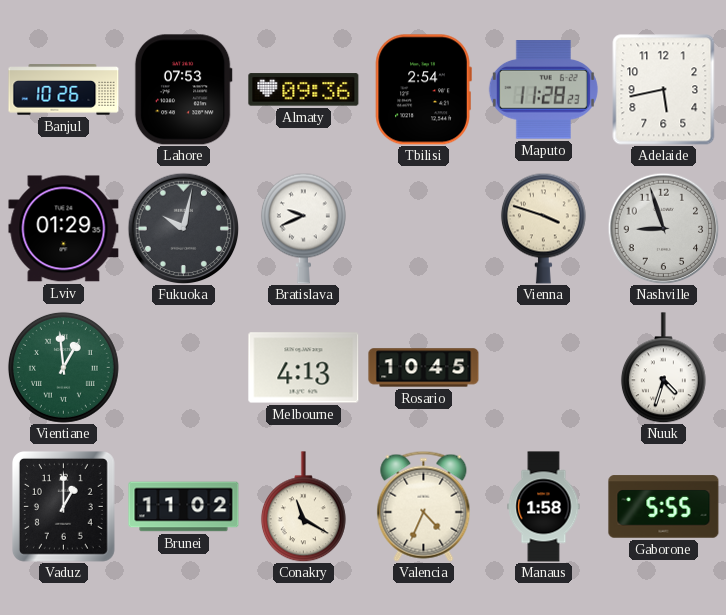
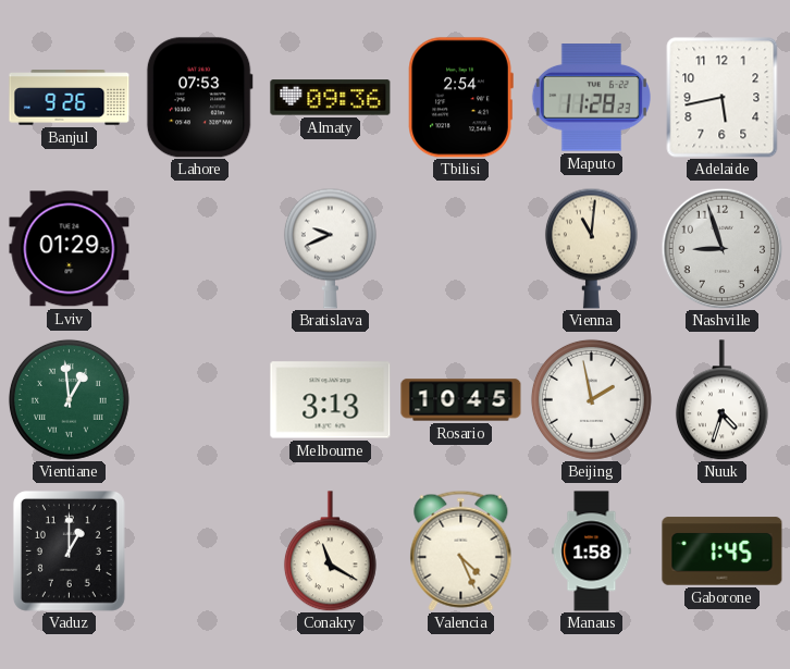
Banjul: 10:26 -> 9:26
Fukuoka: 10:02 -> none
Vienna: 3:48 -> 11:01
Melbourne: 4:13 -> 3:13
Beijing: none -> 1:58
Brunei: 11:02 -> none
Valencia: 4:34 -> 4:26
Gaborone: 5:55 -> 1:45
